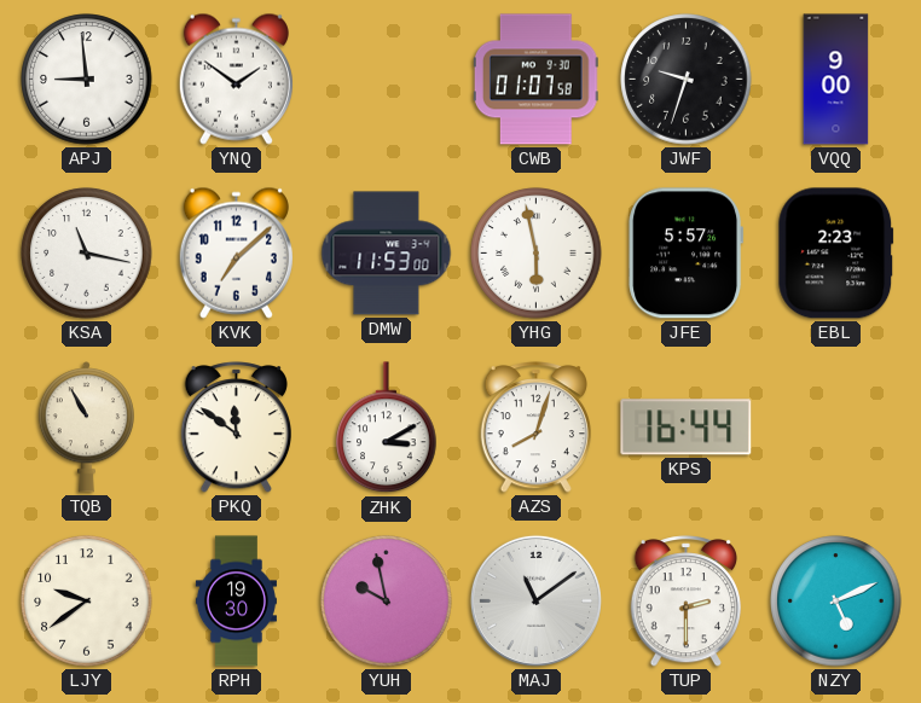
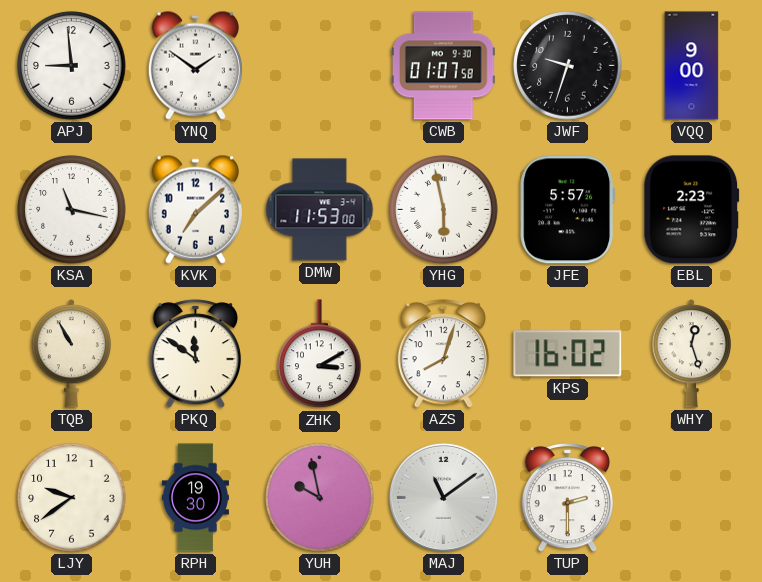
KPS: 16:44 -> 16:02
WHY: none -> 12:27
NZY: 5:11 -> none
